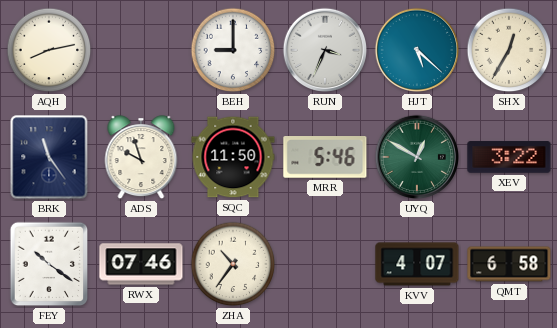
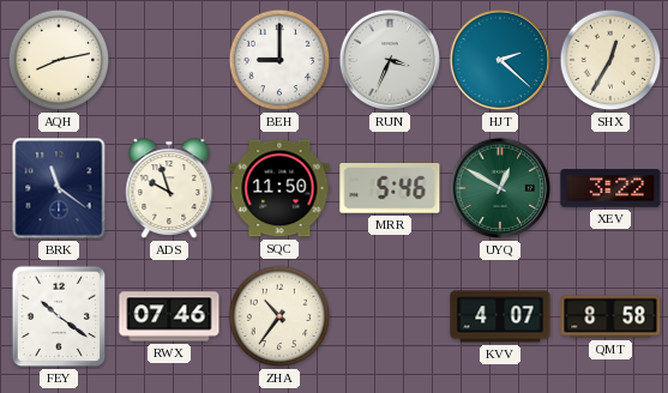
HJT: 5:22 -> 2:22
BRK: 11:24 -> 11:21
QMT: 6:58 -> 8:58
